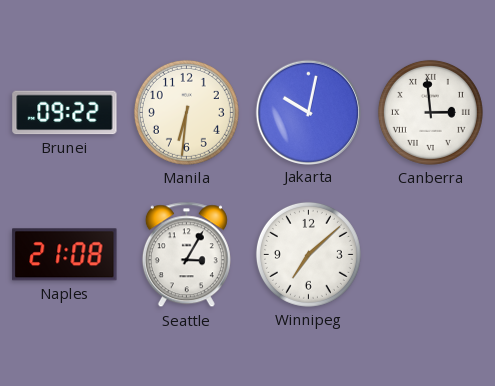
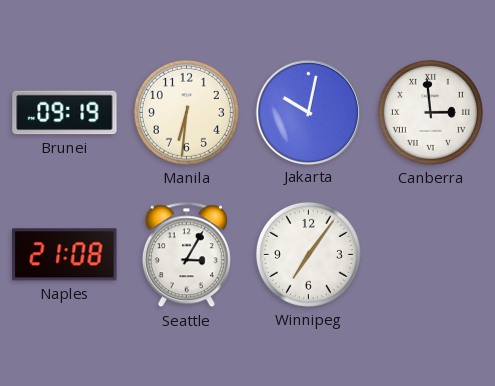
Brunei: 09:22 -> 09:19
Winnipeg: 7:08 -> 7:06
